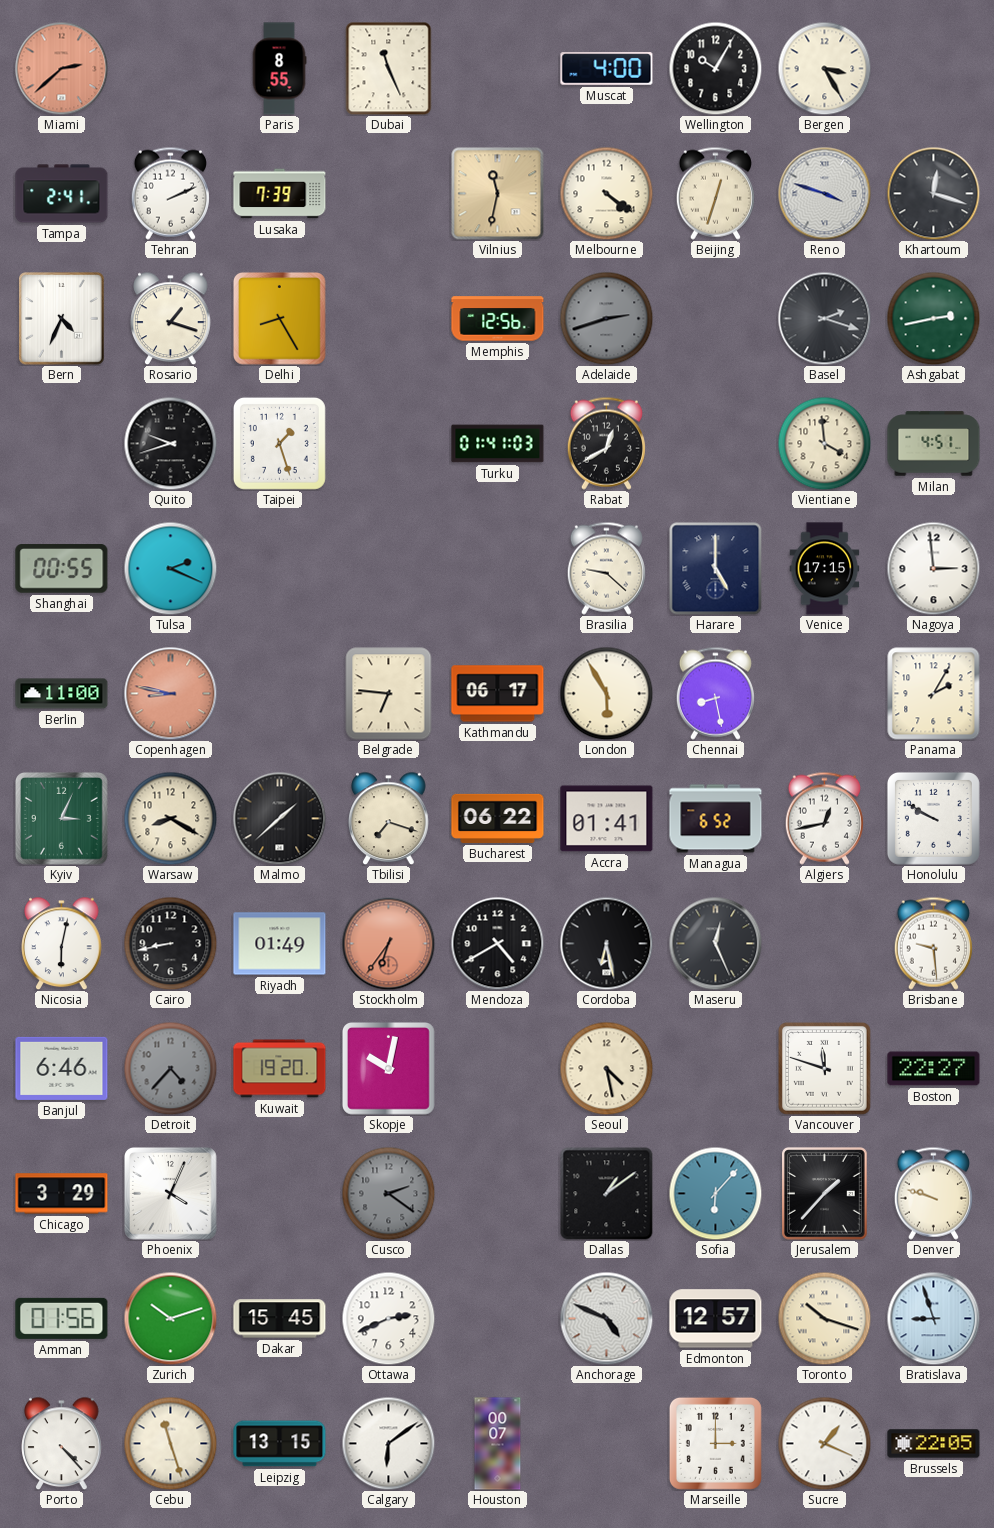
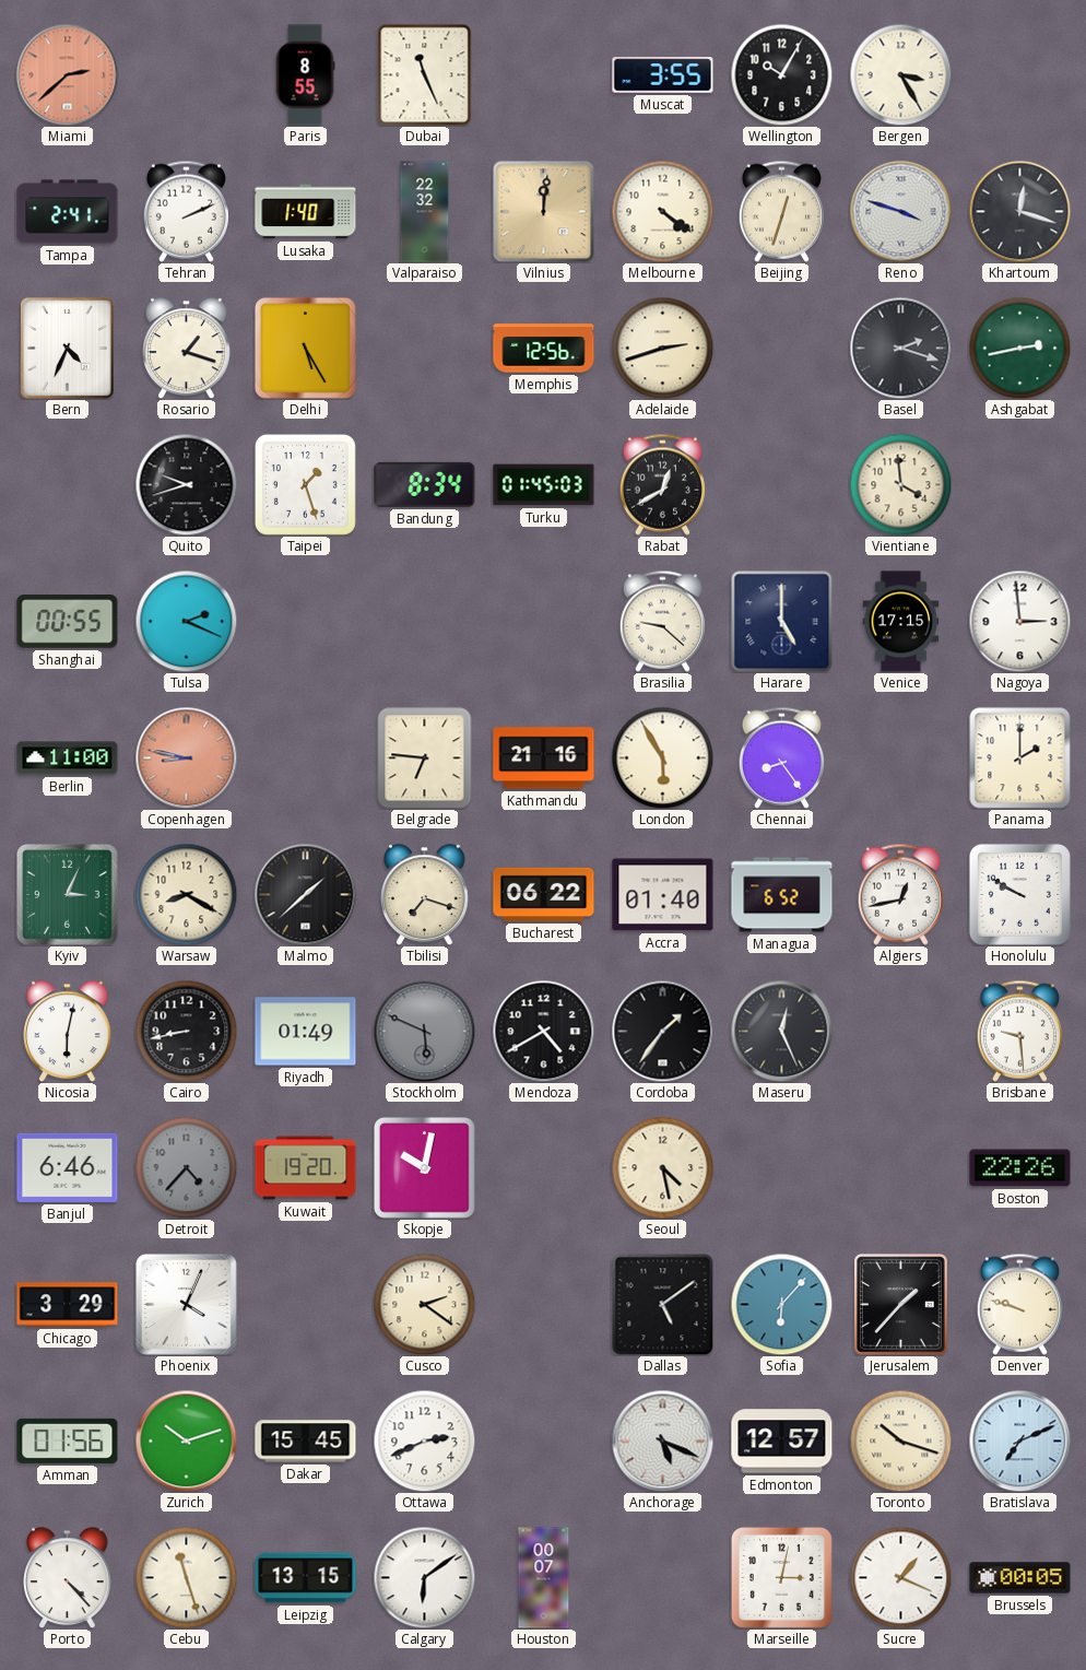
Muscat: 4:00 -> 3:55
Lusaka: 7:39 -> 1:40
Valparaiso: none -> 22:32
Vilnius: 11:32 -> 12:01
Delhi: 8:25 -> 5:25
Adelaide dial: grey -> cream
Bandung: none -> 8:34
Turku: 01:41 -> 01:45
Milan: 4:51 -> none
Kathmandu: 06:17 -> 21:16
Chennai: 8:28 -> 8:24
Panama: 2:05 -> 2:00
Accra: 01:41 -> 01:40
Stockholm: 6:36 -> 5:49
Stockholm dial: salmon -> grey
Cordoba: 6:28 -> 1:36
Vancouver: 11:48 -> none
Boston: 22:27 -> 22:26
Cusco dial: grey -> cream
Dallas: 1:09 -> 5:09
Anchorage: 4:49 -> 5:19
Bratislava: 8:57 -> 7:11
Marseille: 3:00 -> 3:02
Brussels: 22:05 -> 00:05
